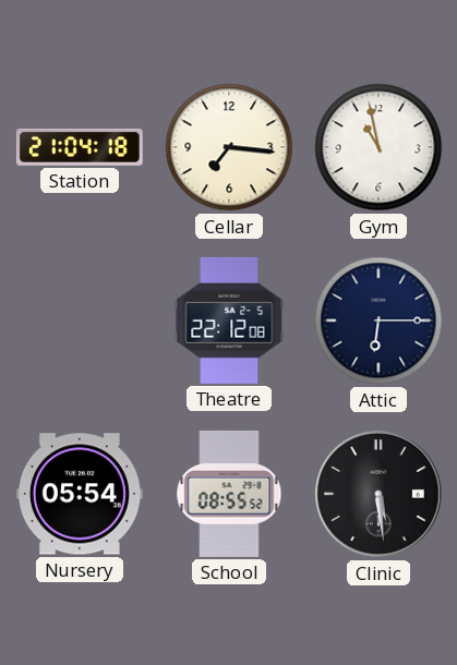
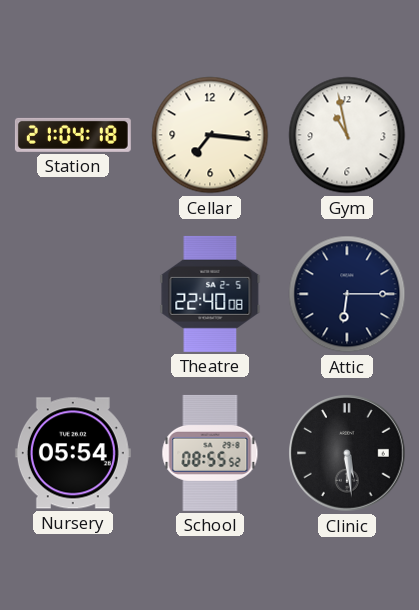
Theatre: 22:12 -> 22:40
